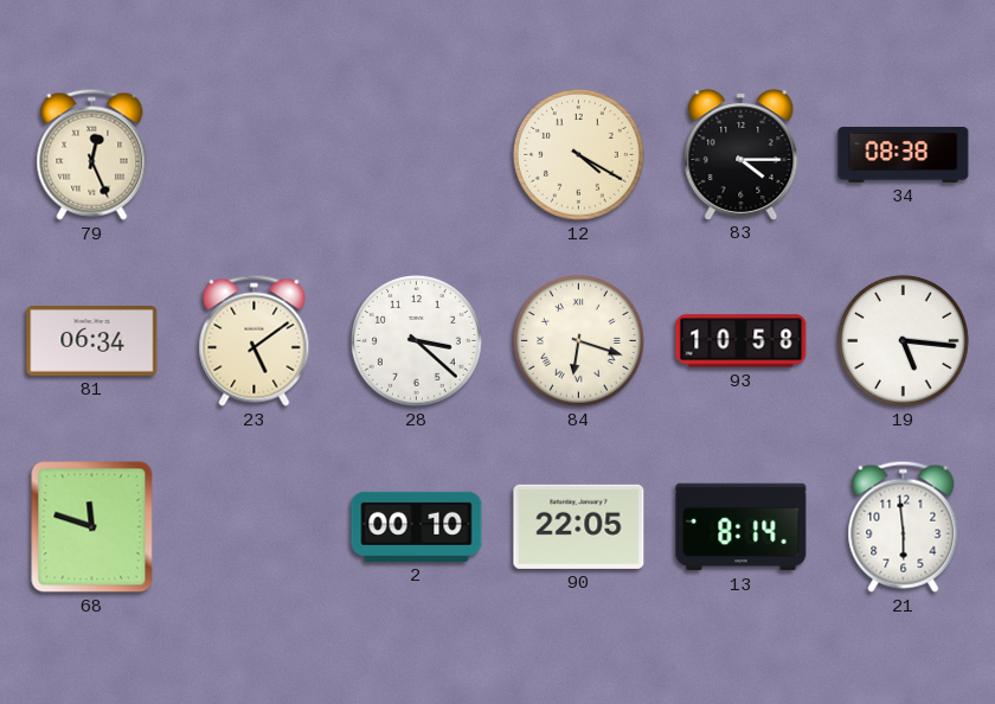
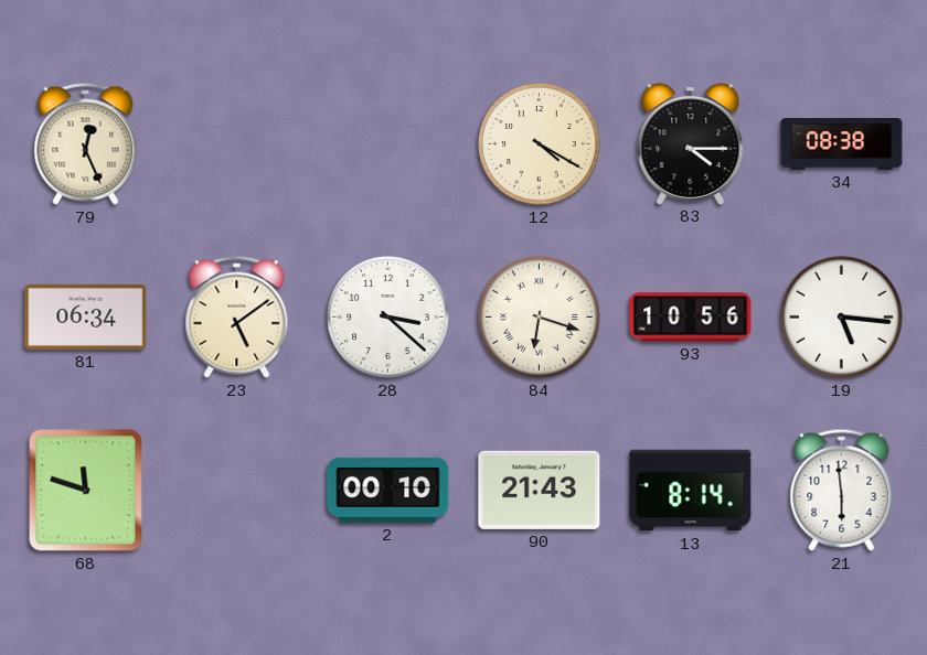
93: 10:58 -> 10:56
90: 22:05 -> 21:43
